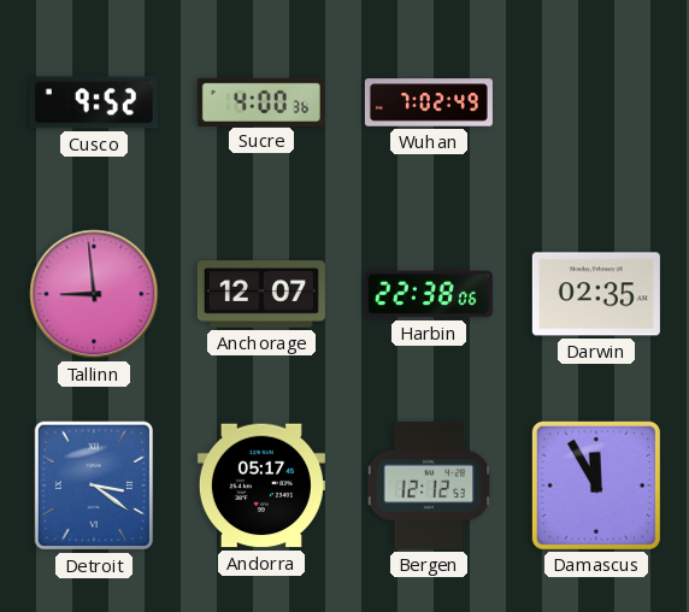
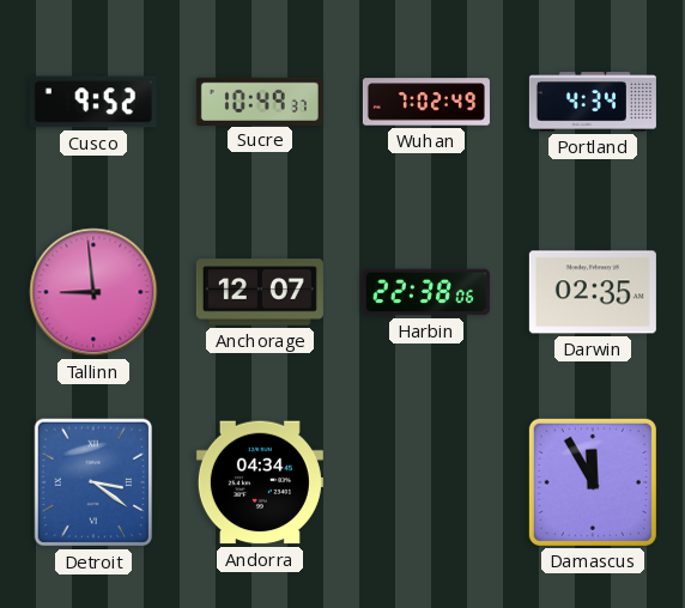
Sucre: 4:00 -> 10:49
Portland: none -> 4:34
Andorra: 05:17 -> 04:34
Bergen: 12:12 -> none
